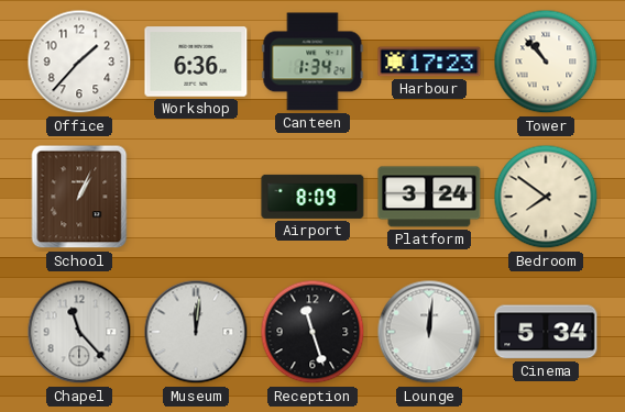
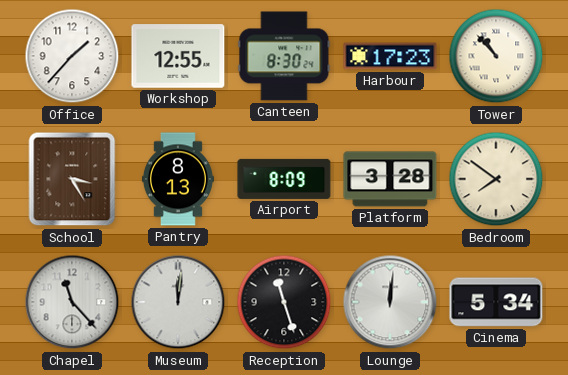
Workshop: 6:36 -> 12:55
Canteen: 1:34 -> 8:30
School: 1:04 -> 3:25
Pantry: none -> 8:13
Platform: 3:24 -> 3:28
